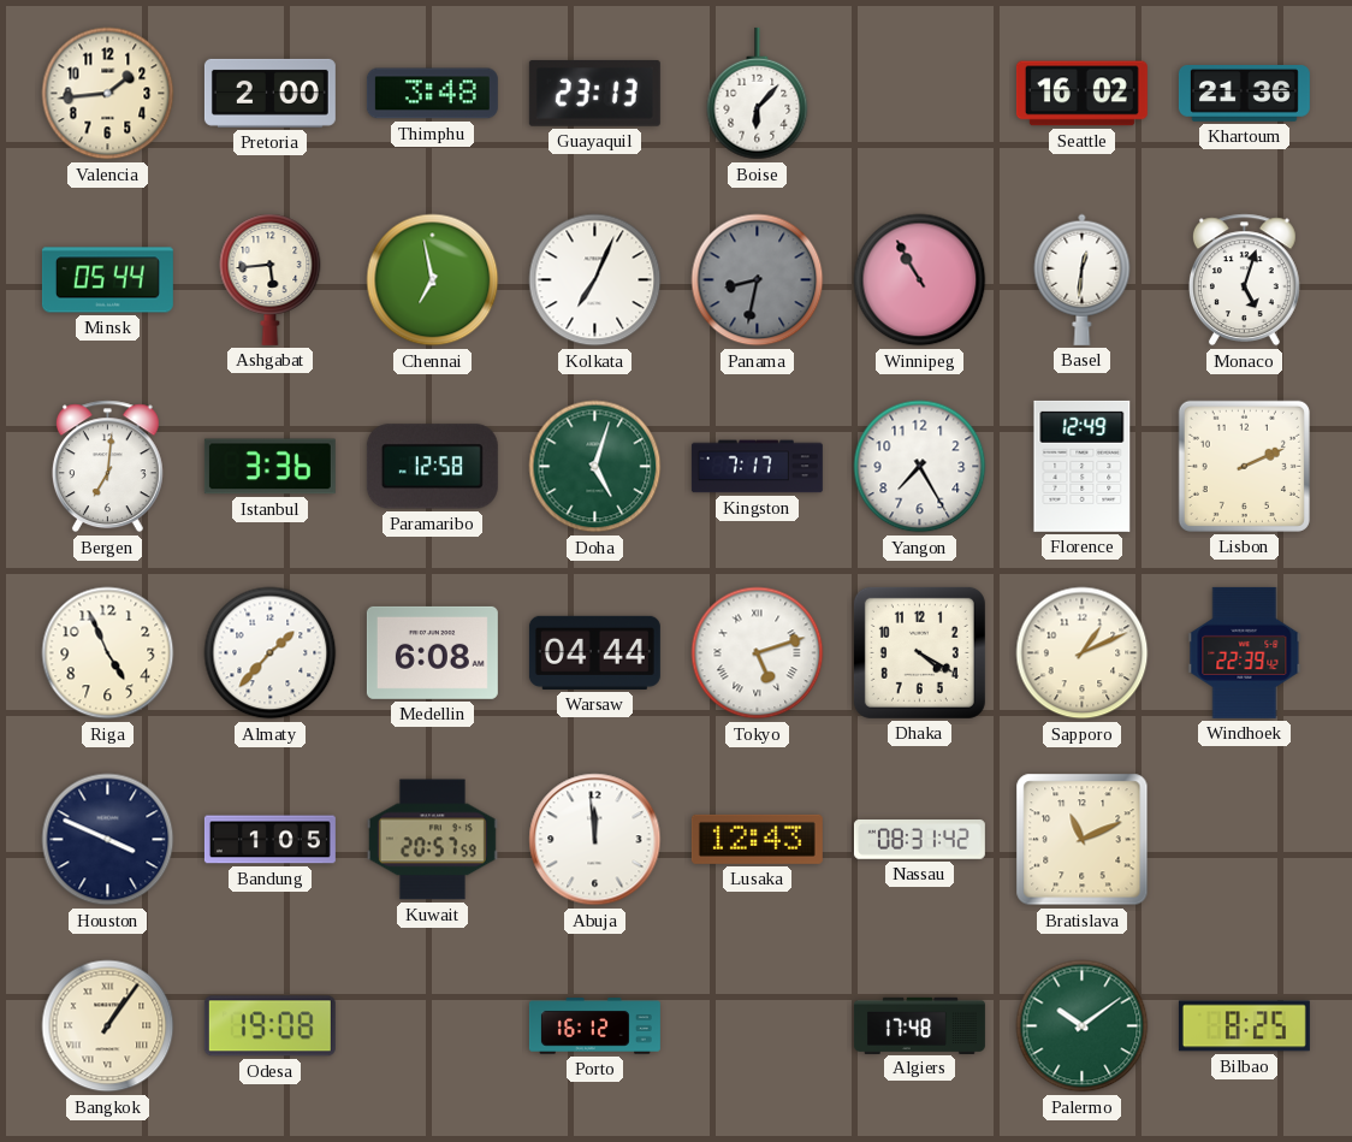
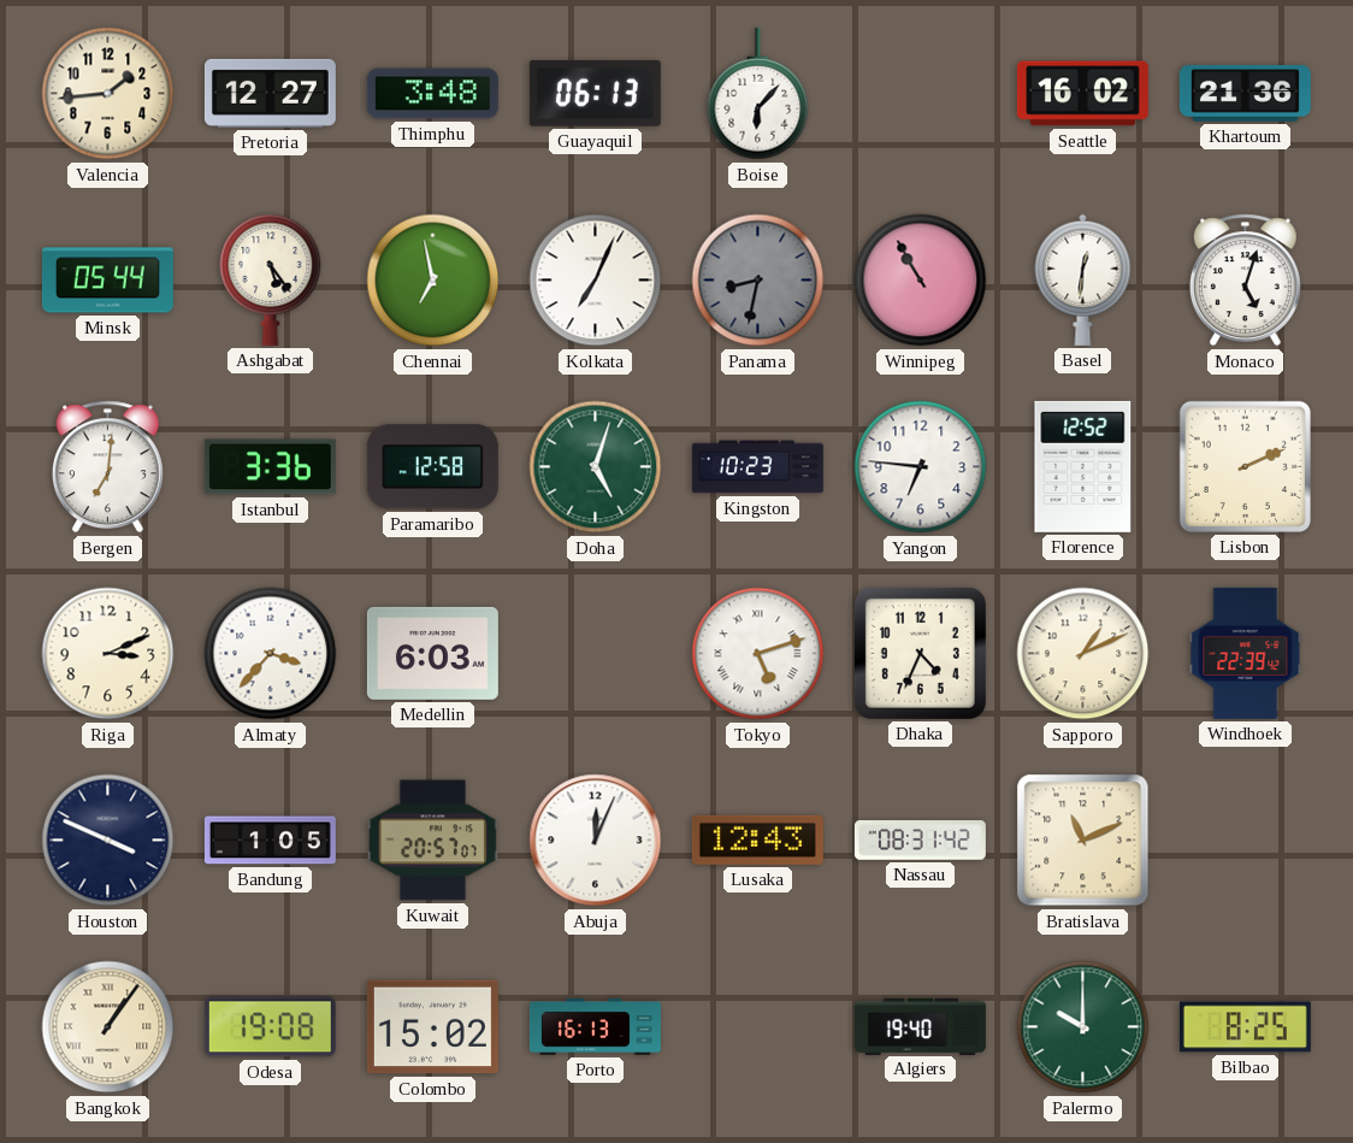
Pretoria: 2:00 -> 12:27
Guayaquil: 23:13 -> 06:13
Ashgabat: 5:44 -> 5:24
Kingston: 7:17 -> 10:23
Yangon: 7:25 -> 6:46
Florence: 12:49 -> 12:52
Riga: 4:56 -> 3:11
Almaty: 1:37 -> 3:37
Medellin: 6:08 -> 6:03
Warsaw: 04:44 -> none
Dhaka: 4:20 -> 4:34
Kuwait: 20:57:59 -> 20:57:07
Abuja: 11:59 -> 12:04
Colombo: none -> 15:02
Porto: 16:12 -> 16:13
Algiers: 17:48 -> 19:40
Palermo: 10:09 -> 10:00
